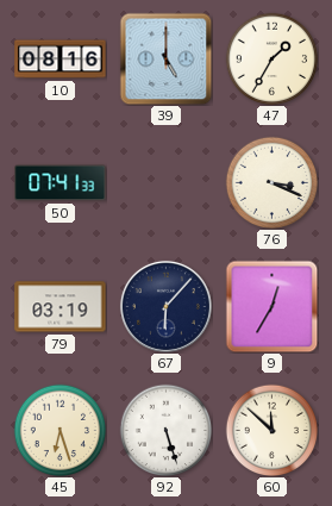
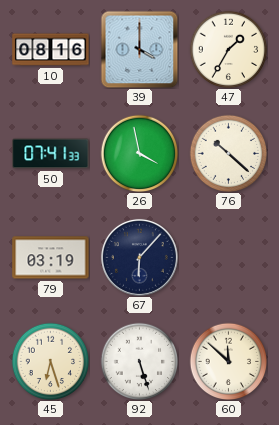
39: 5:00 -> 4:00
26: none -> 3:58
76: 3:19 -> 10:22
9: 12:35 -> none
